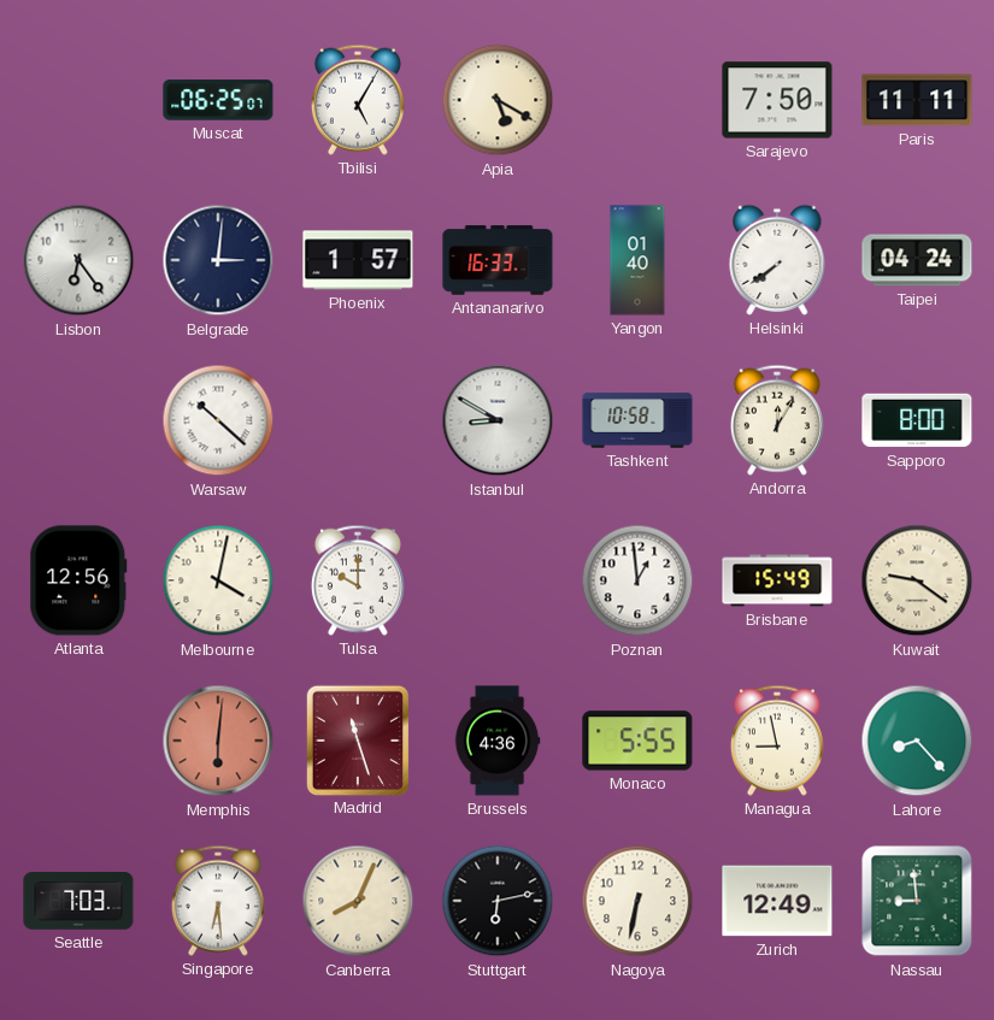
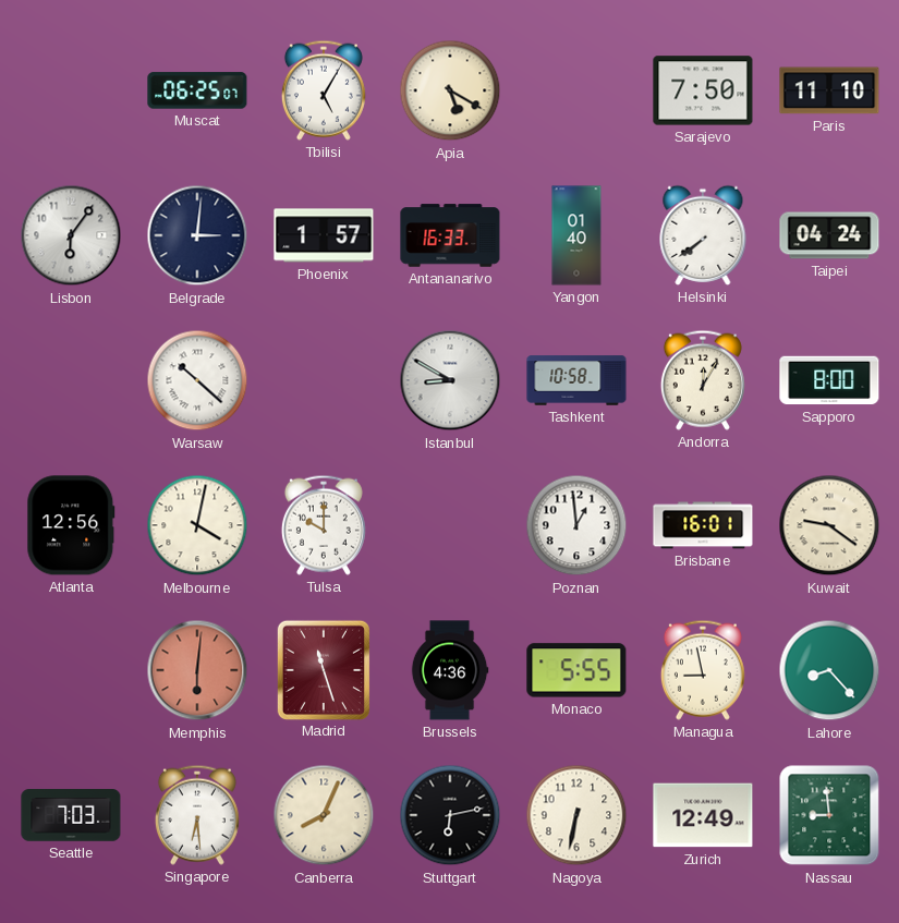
Paris: 11:11 -> 11:10
Lisbon: 6:24 -> 6:06
Brisbane: 15:49 -> 16:01
